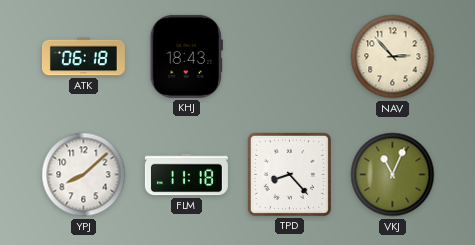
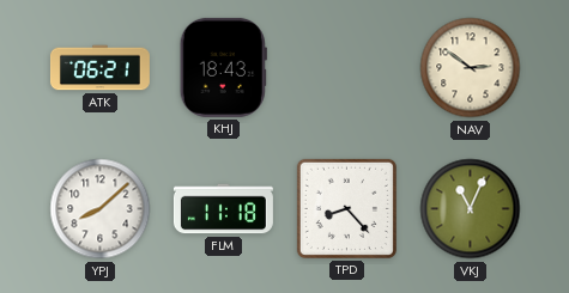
ATK: 06:18 -> 06:21
NAV: 2:53 -> 2:51
